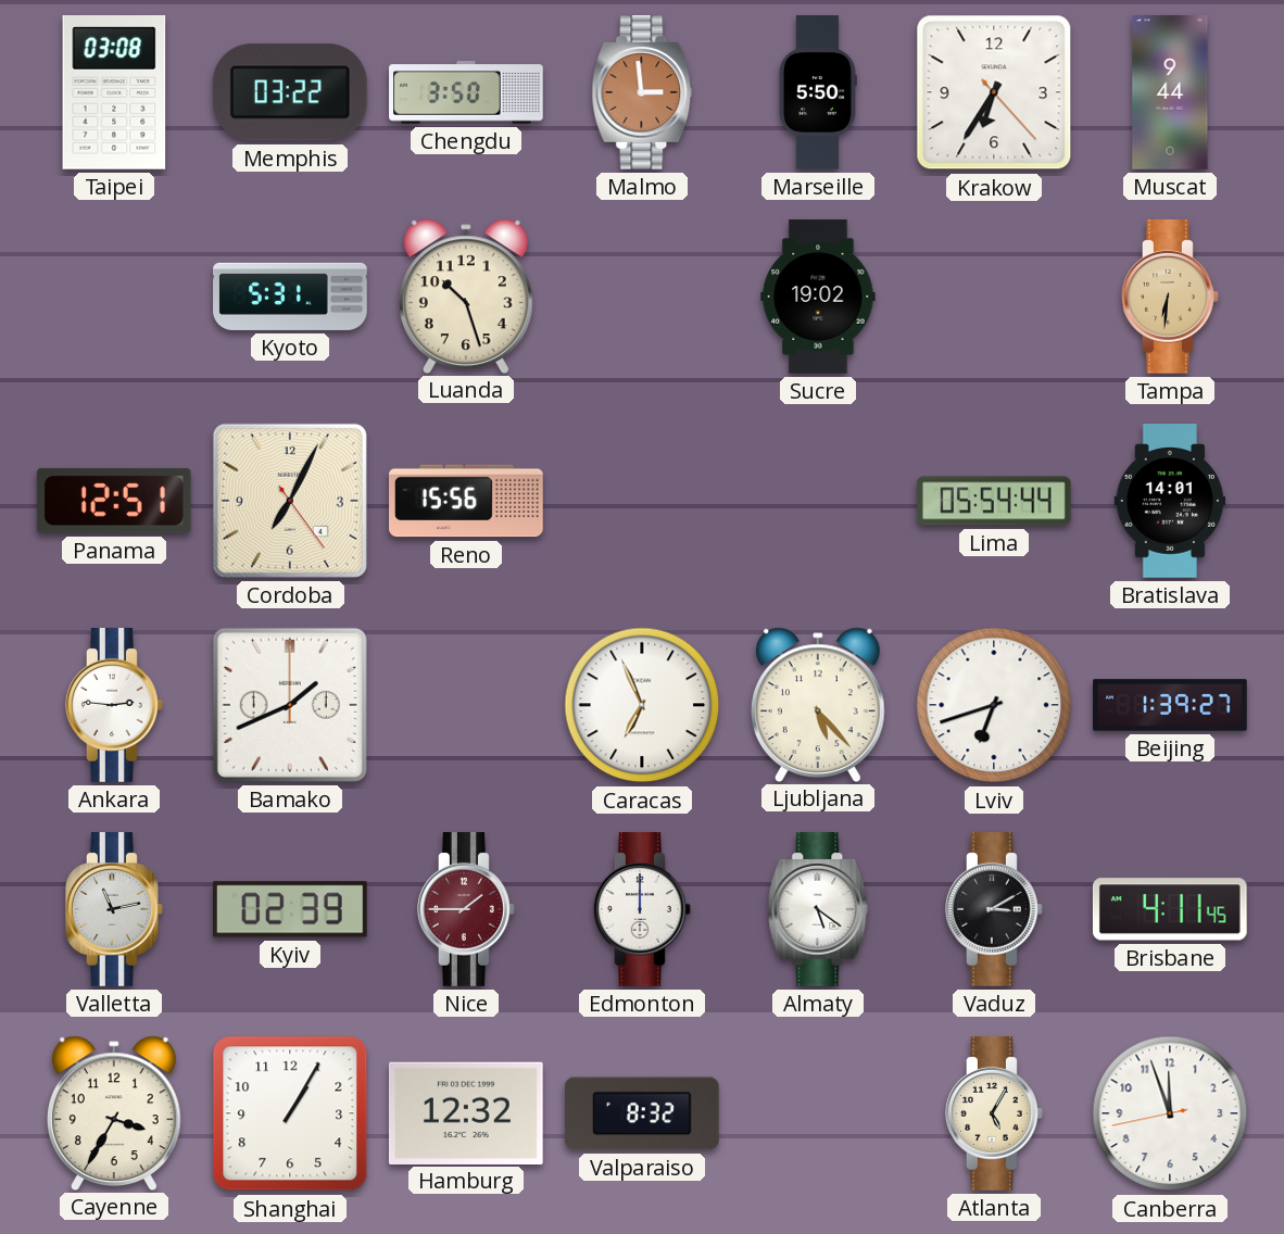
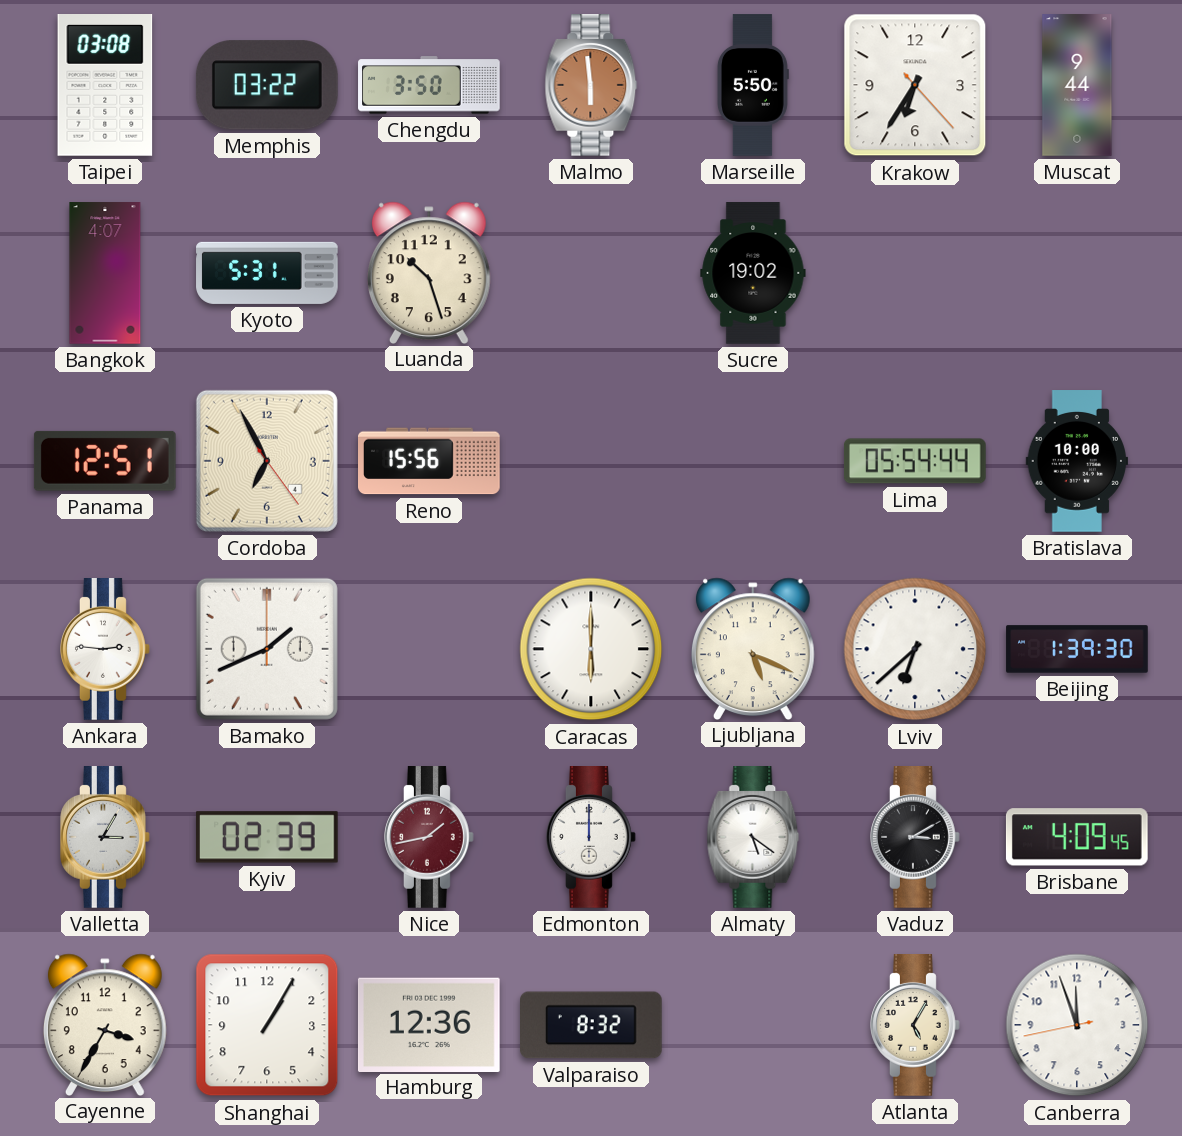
Malmo: 2:59 -> 5:59
Bangkok: none -> 4:07
Tampa: 6:31 -> none
Cordoba: 7:04 -> 6:55
Bratislava: 14:01 -> 10:00
Caracas: 6:56 -> 6:00
Ljubljana: 5:23 -> 5:19
Lviv: 6:42 -> 6:38
Beijing: 1:39:27 -> 1:39:30
Valletta: 11:13 -> 3:05
Nice: 1:45 -> 1:43
Brisbane: 4:11 -> 4:09
Hamburg: 12:32 -> 12:36
